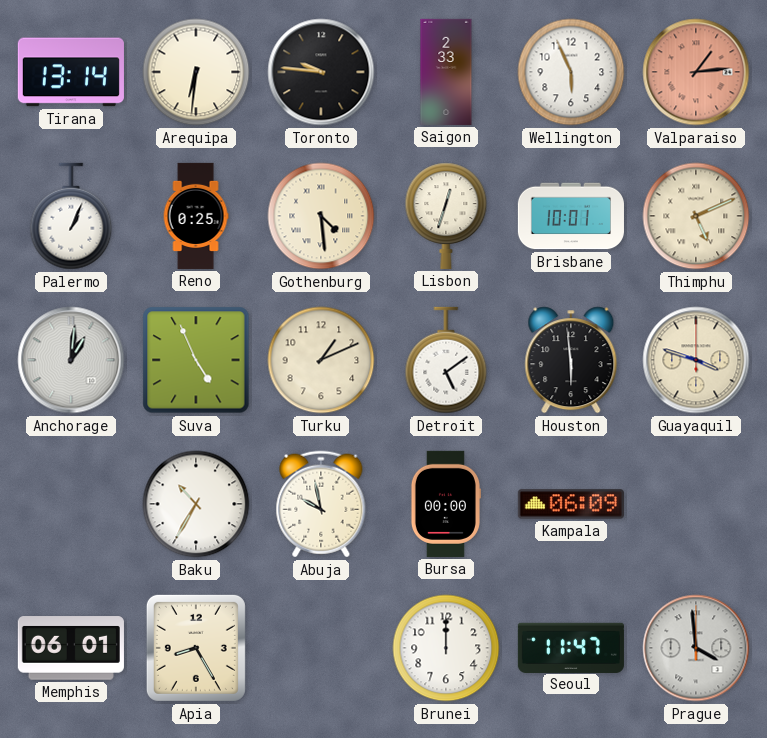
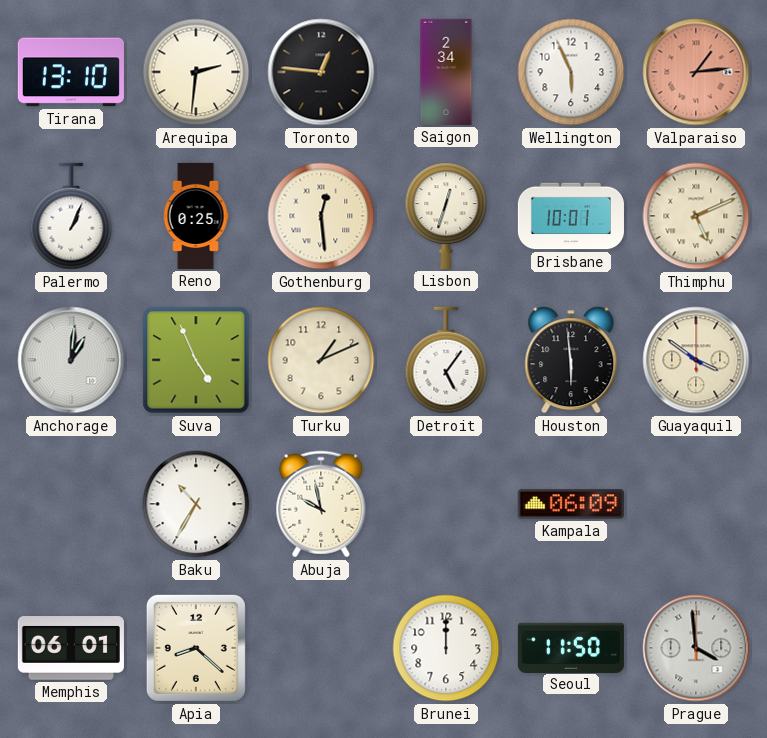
Tirana: 13:14 -> 13:10
Arequipa: 6:31 -> 2:31
Toronto: 9:46 -> 12:46
Saigon: 2:33 -> 2:34
Gothenburg: 4:29 -> 12:29
Detroit: 5:09 -> 5:06
Guayaquil: 3:48 -> 3:51
Bursa: 00:00 -> none
Apia: 8:25 -> 8:22
Seoul: 11:47 -> 11:50
